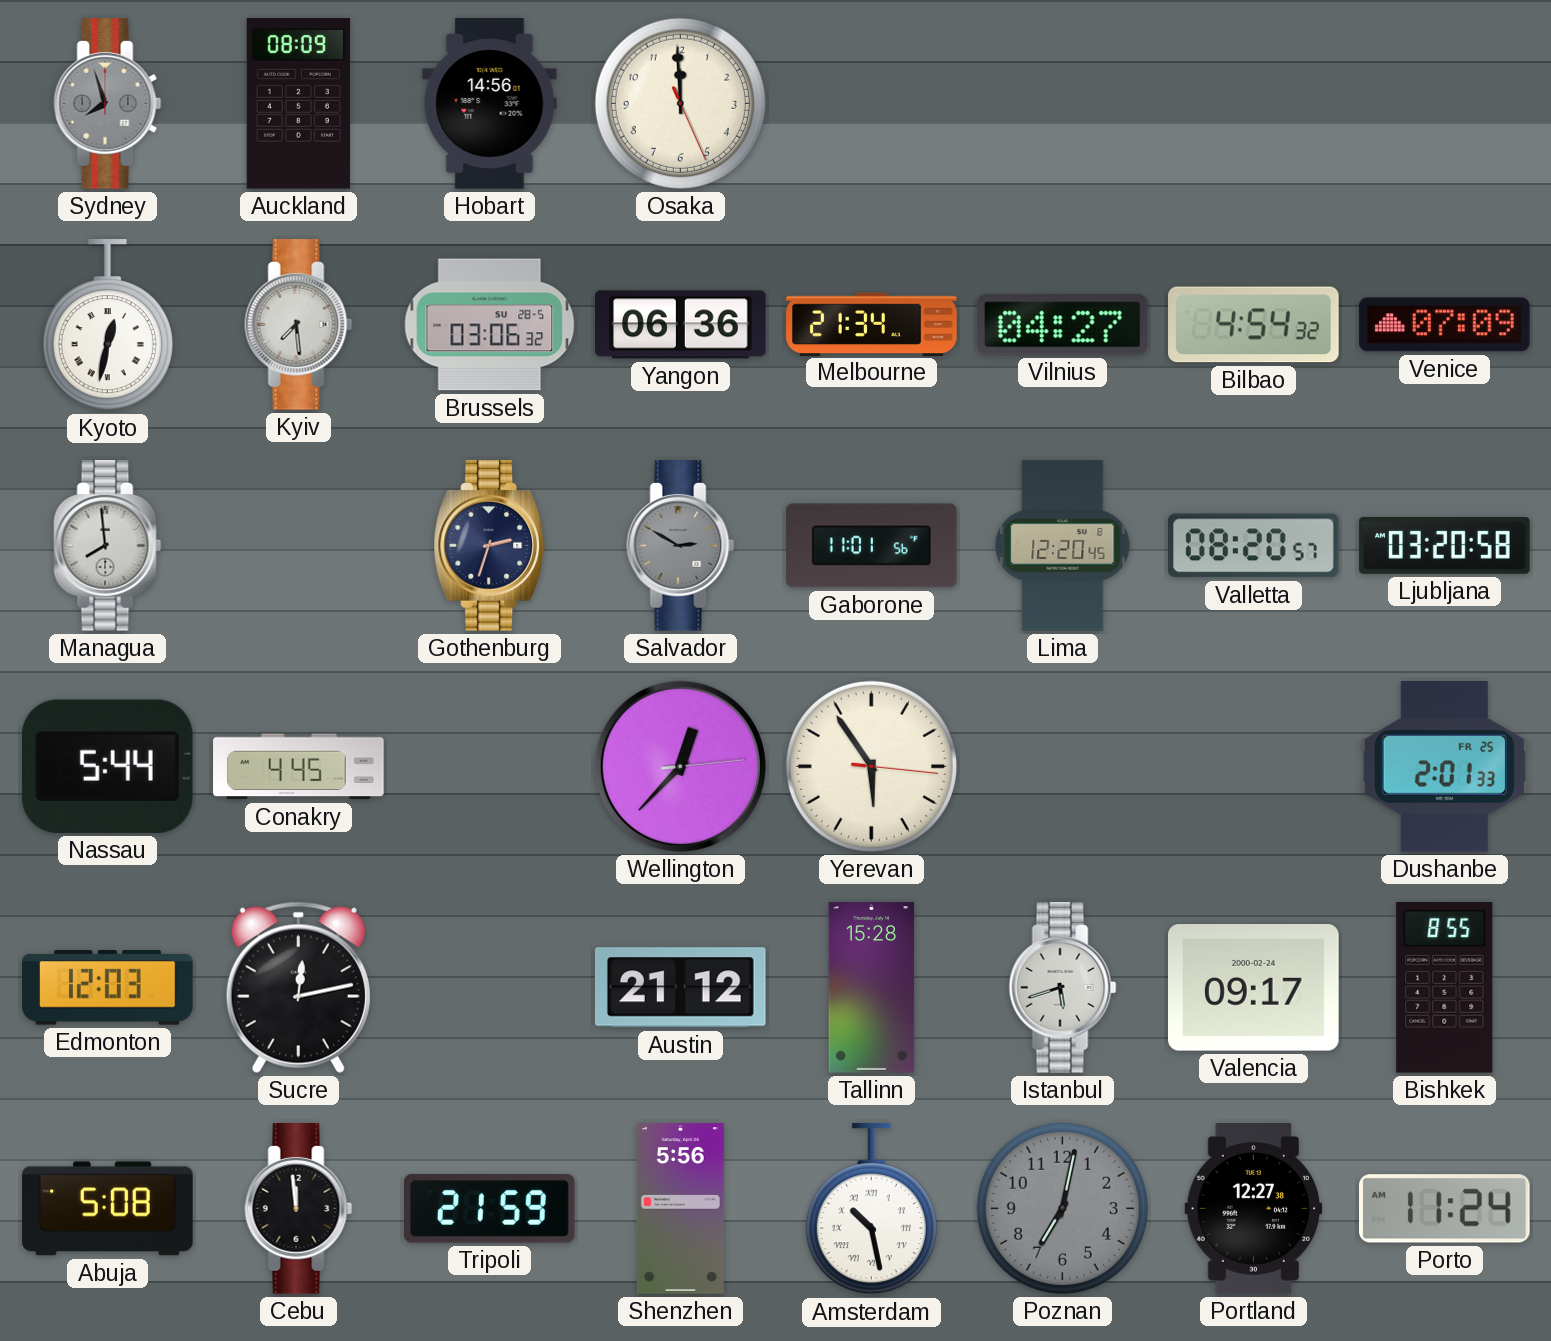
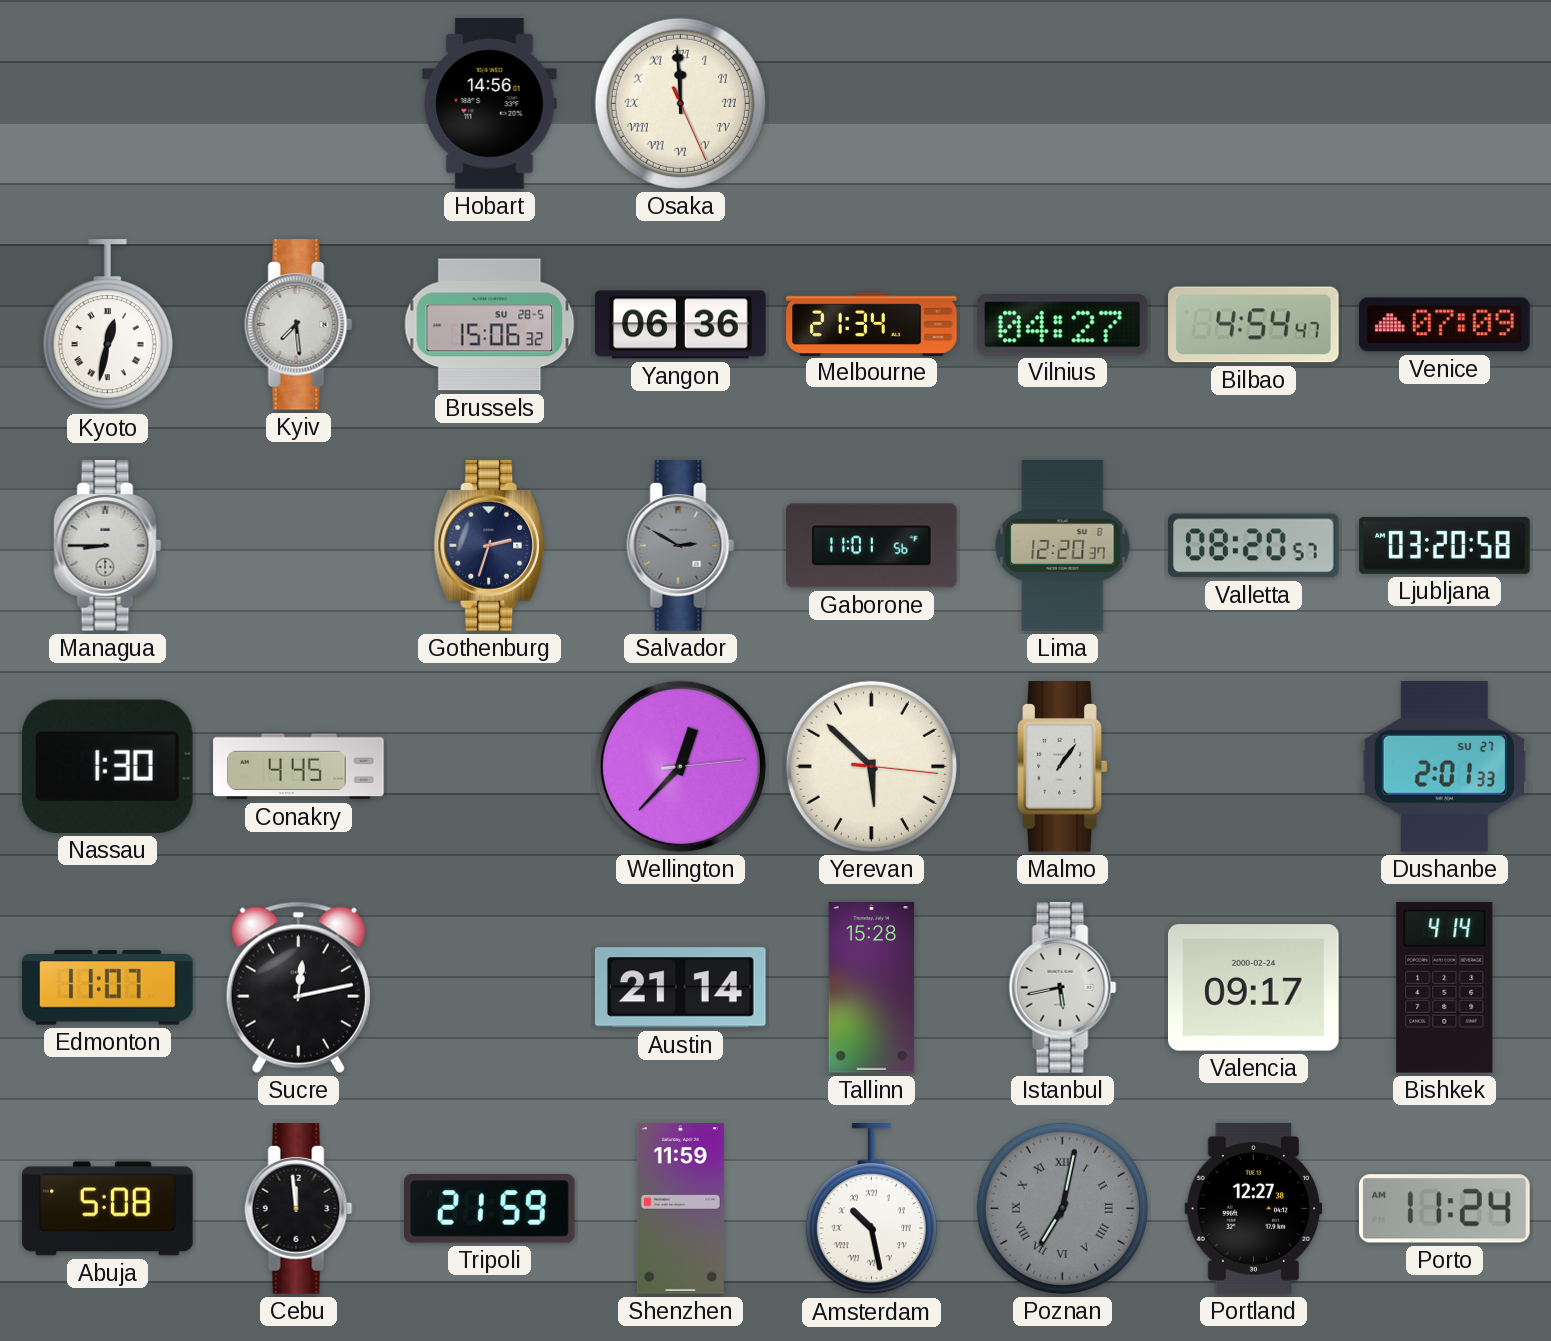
Sydney: 7:57 -> none
Auckland: 08:09 -> none
Osaka numerals: Arabic -> Roman
Brussels: 03:06 -> 15:06
Bilbao: 4:54:32 -> 4:54:47
Managua: 7:59 -> 8:45
Lima: 12:20:45 -> 12:20:37
Nassau: 5:44 -> 1:30
Yerevan: 5:54 -> 5:52
Malmo: none -> 1:06
Dushanbe date: FR 25 -> SU 27
Edmonton: 12:03 -> 11:07
Austin: 21:12 -> 21:14
Istanbul: 5:42 -> 5:43
Bishkek: 8:55 -> 4:14
Shenzhen: 5:56 -> 11:59
Poznan numerals: Arabic -> Roman
